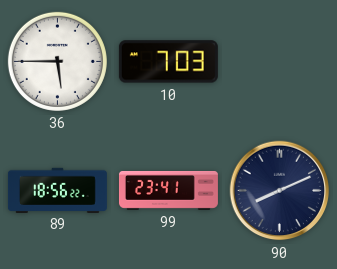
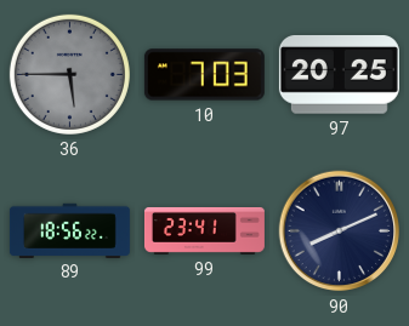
36 dial: white -> grey
97: none -> 20:25
